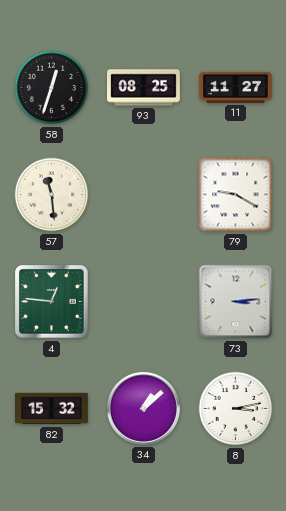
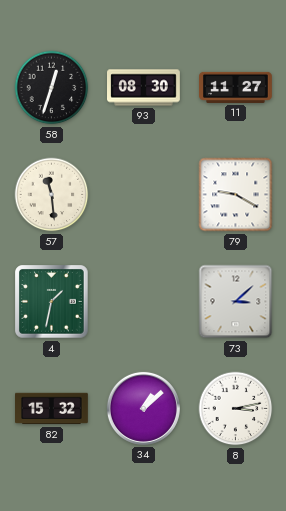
93: 08:25 -> 08:30
4: 12:46 -> 1:32
73: 3:14 -> 3:08
